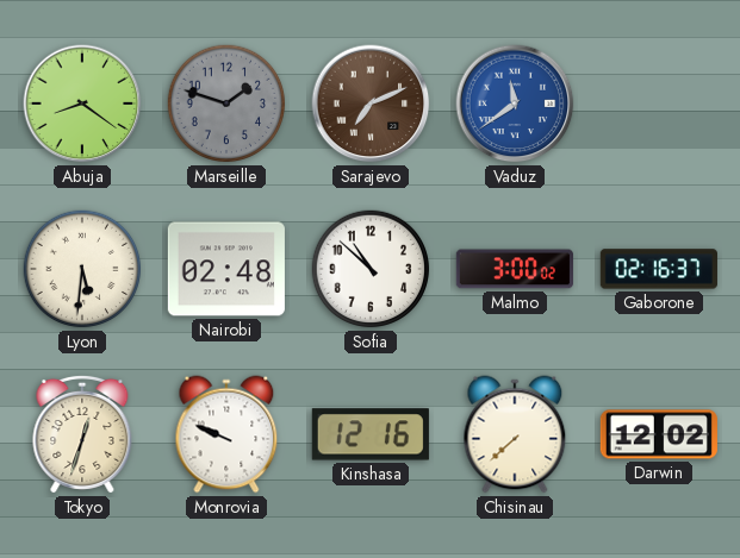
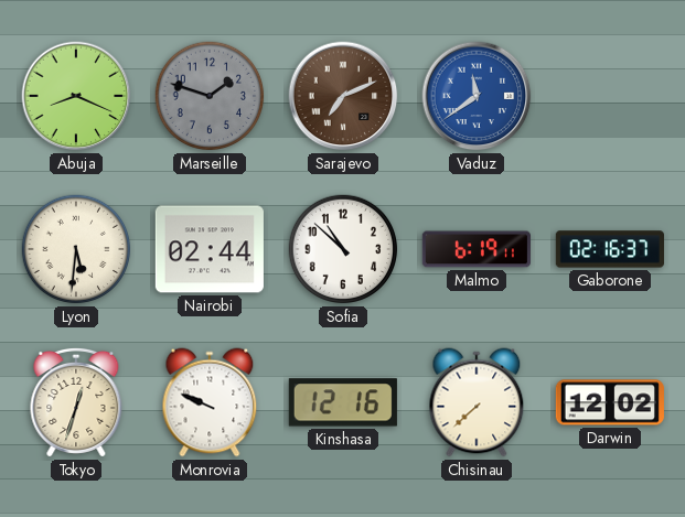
Abuja: 8:21 -> 8:19
Nairobi: 02:48 -> 02:44
Malmo: 3:00 -> 6:19
